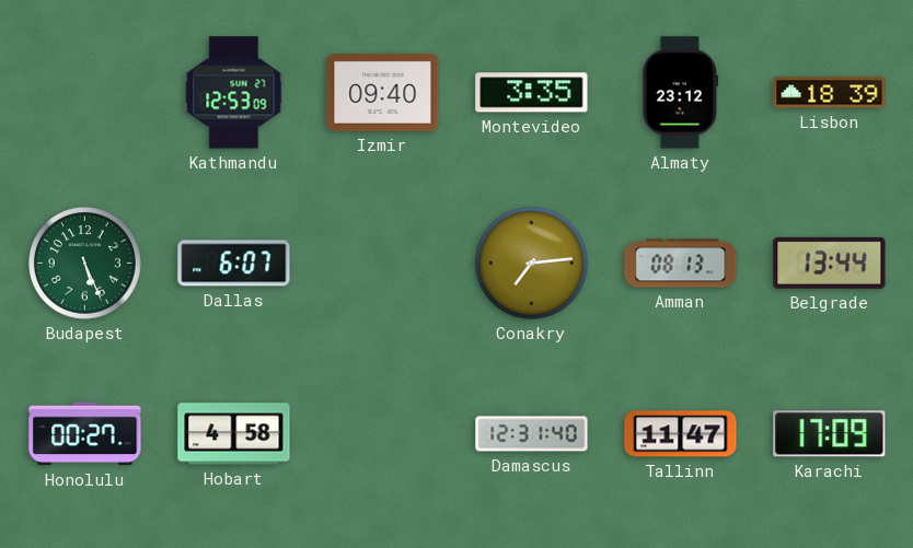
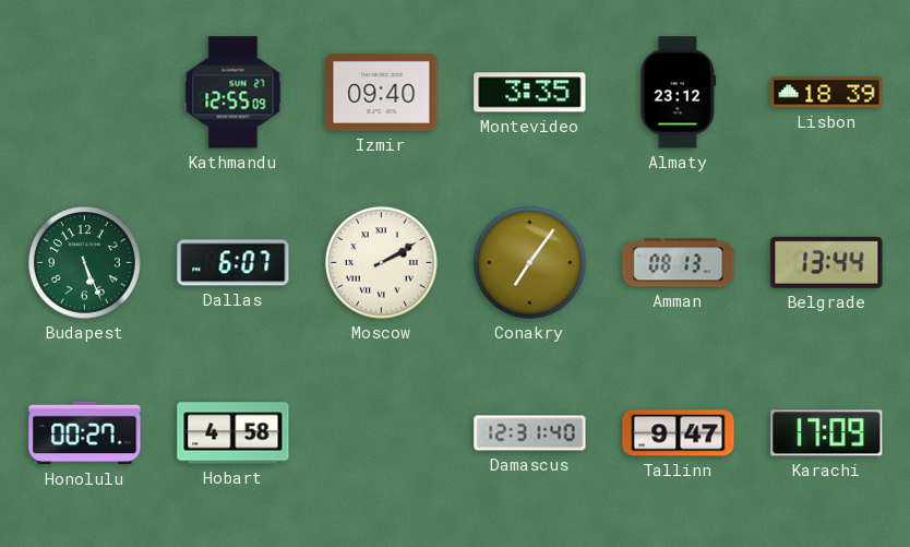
Kathmandu: 12:53 -> 12:55
Moscow: none -> 2:10
Conakry: 7:14 -> 7:06
Tallinn: 11:47 -> 9:47
